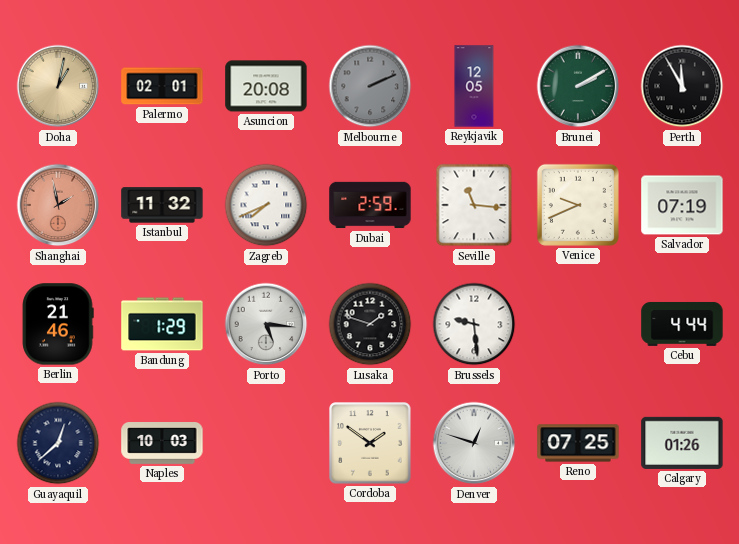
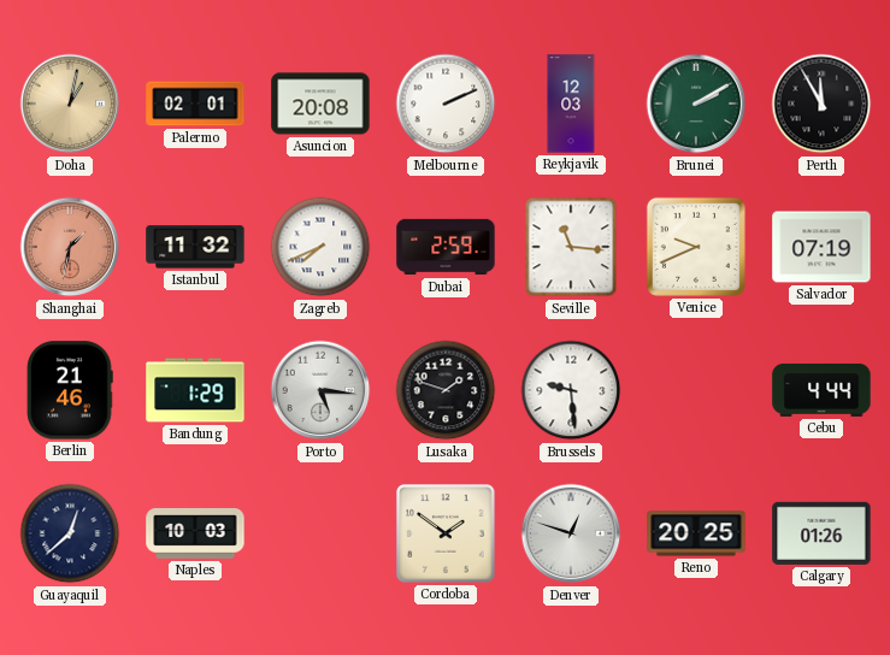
Melbourne dial: grey -> white
Reykjavik: 12:05 -> 12:03
Shanghai: 1:58 -> 1:32
Reno: 07:25 -> 20:25
